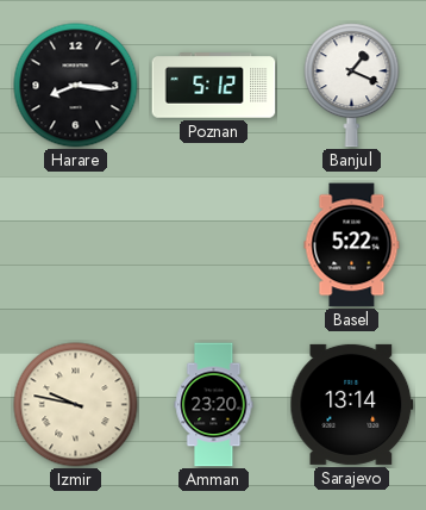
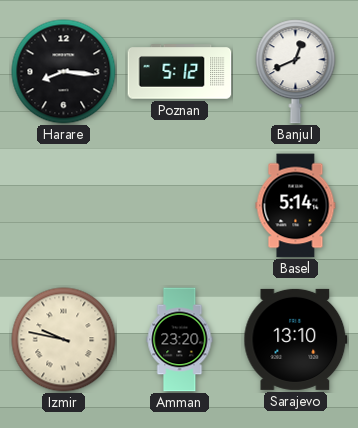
Banjul: 1:19 -> 12:41
Basel: 5:22 -> 5:14
Sarajevo: 13:14 -> 13:10
